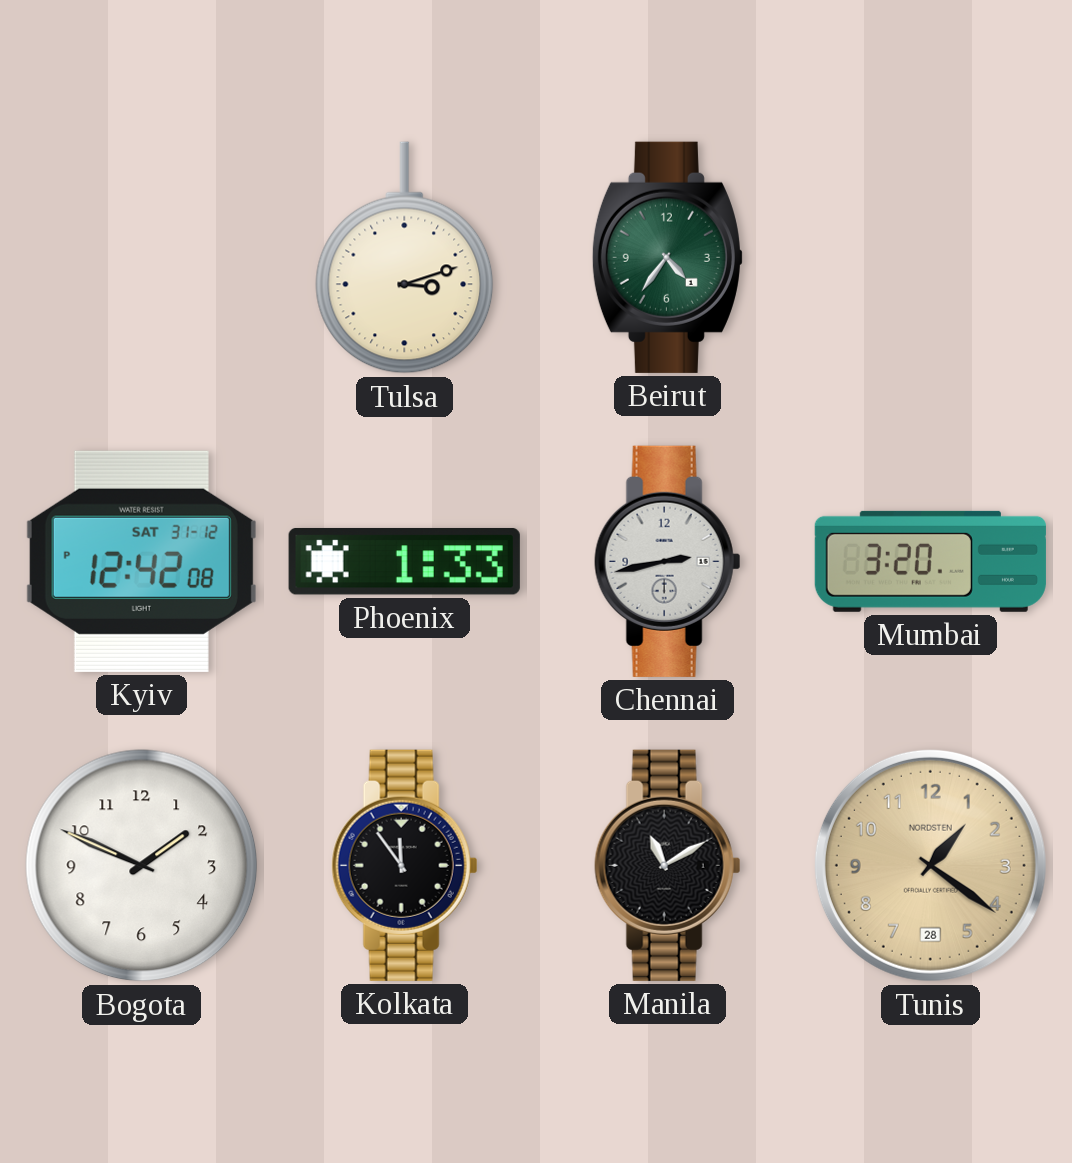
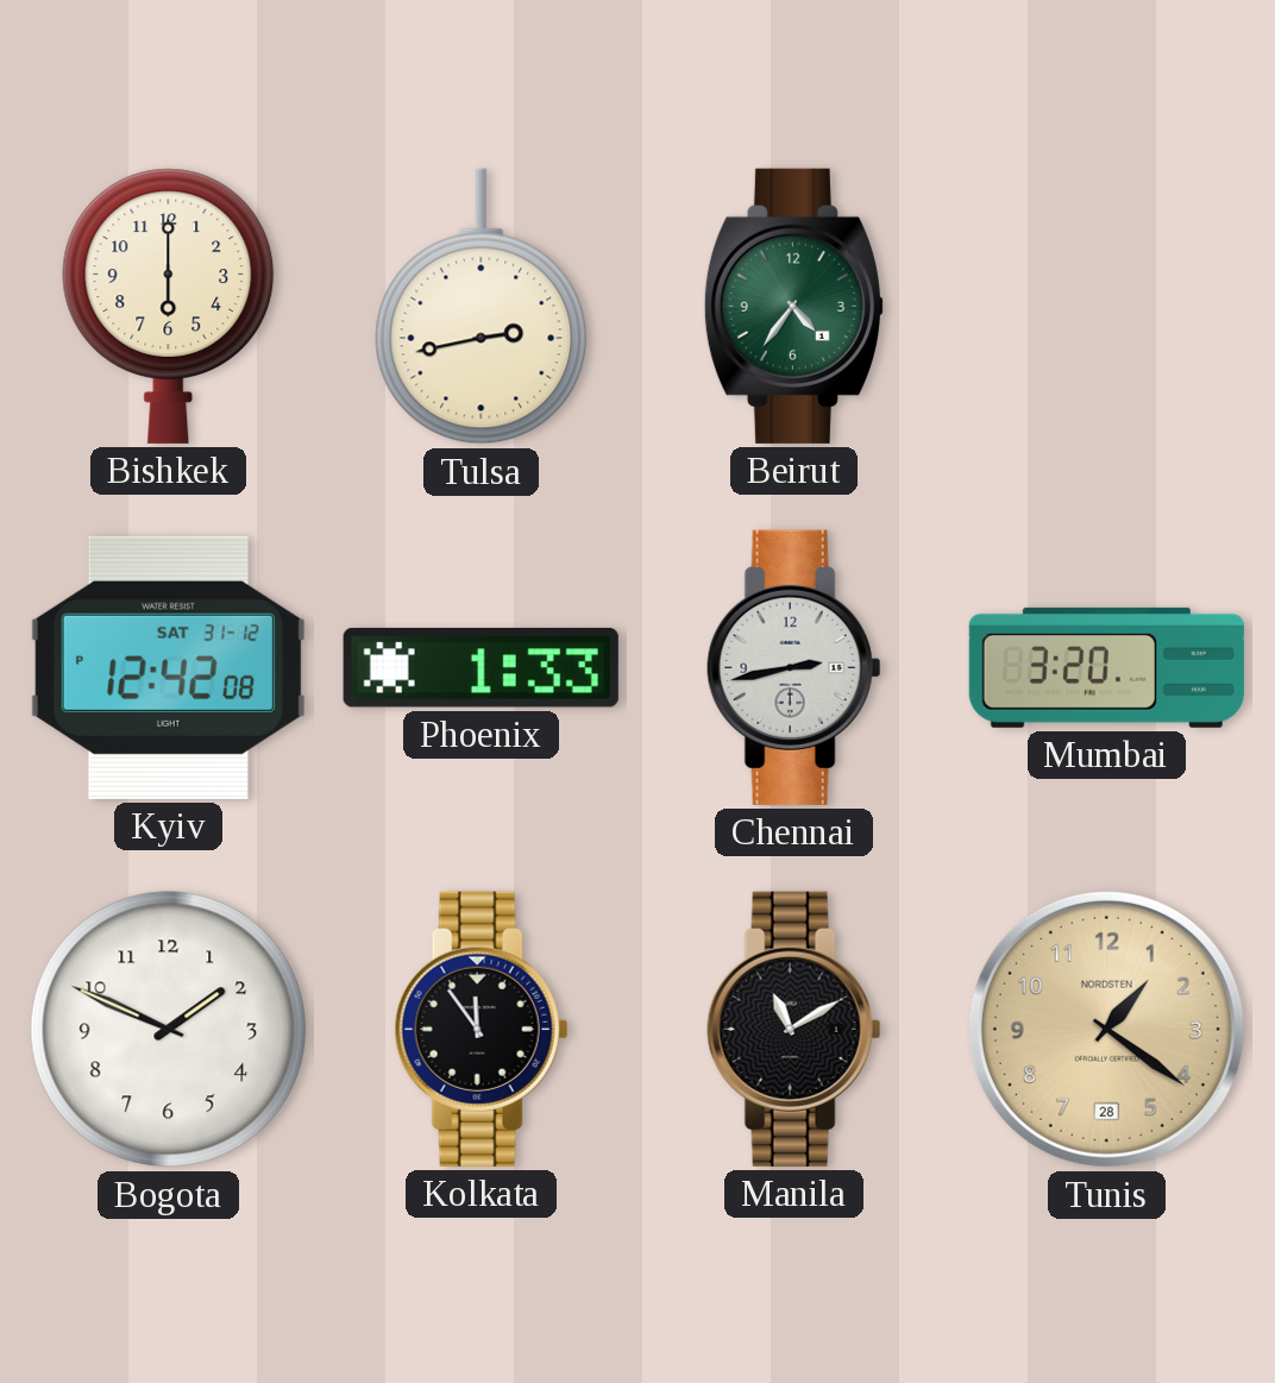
Bishkek: none -> 6:00
Tulsa: 3:12 -> 2:43
